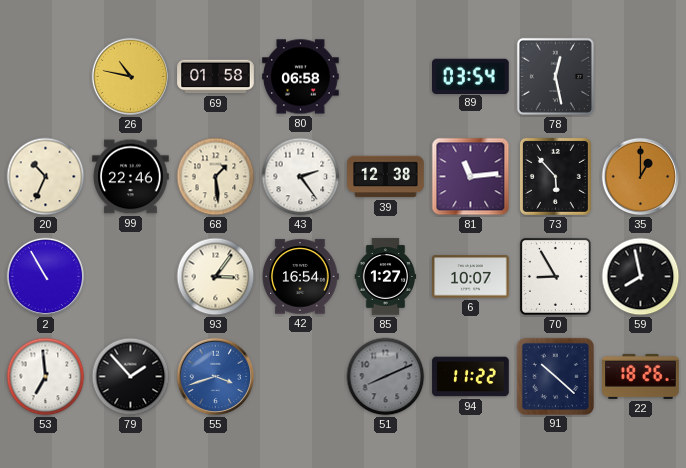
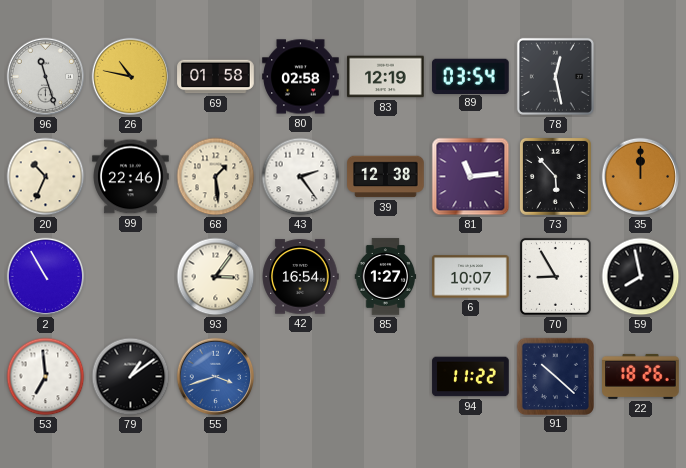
96: none -> 11:27
80: 06:58 -> 02:58
83: none -> 12:19
35: 1:00 -> 12:00
79: 1:53 -> 1:09
51: 8:11 -> none
